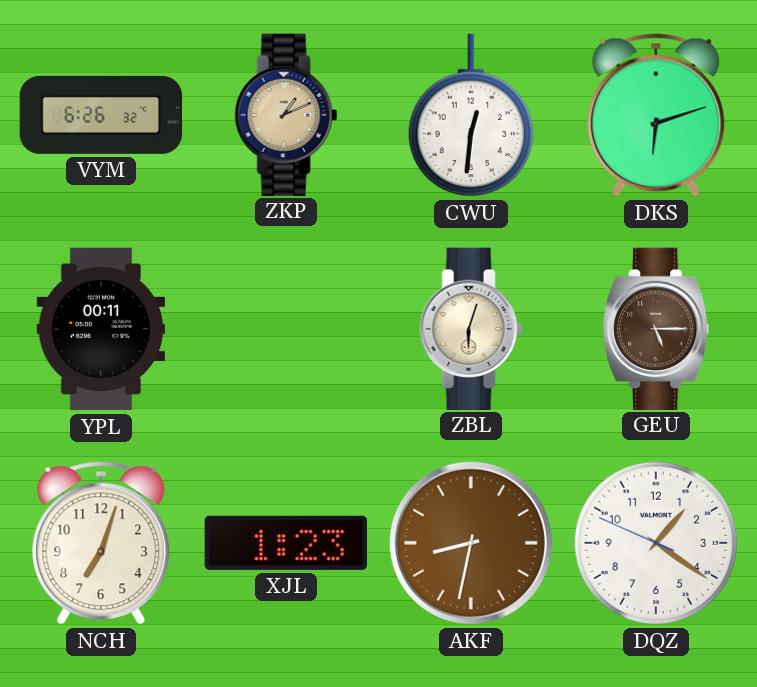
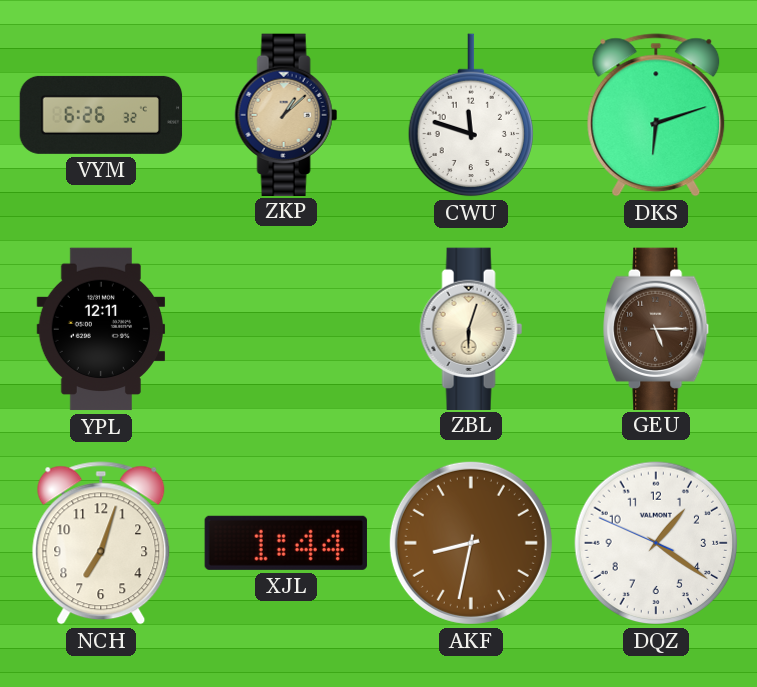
ZKP: 1:11 -> 1:08
CWU: 12:31 -> 11:48
YPL: 00:11 -> 12:11
XJL: 1:23 -> 1:44
